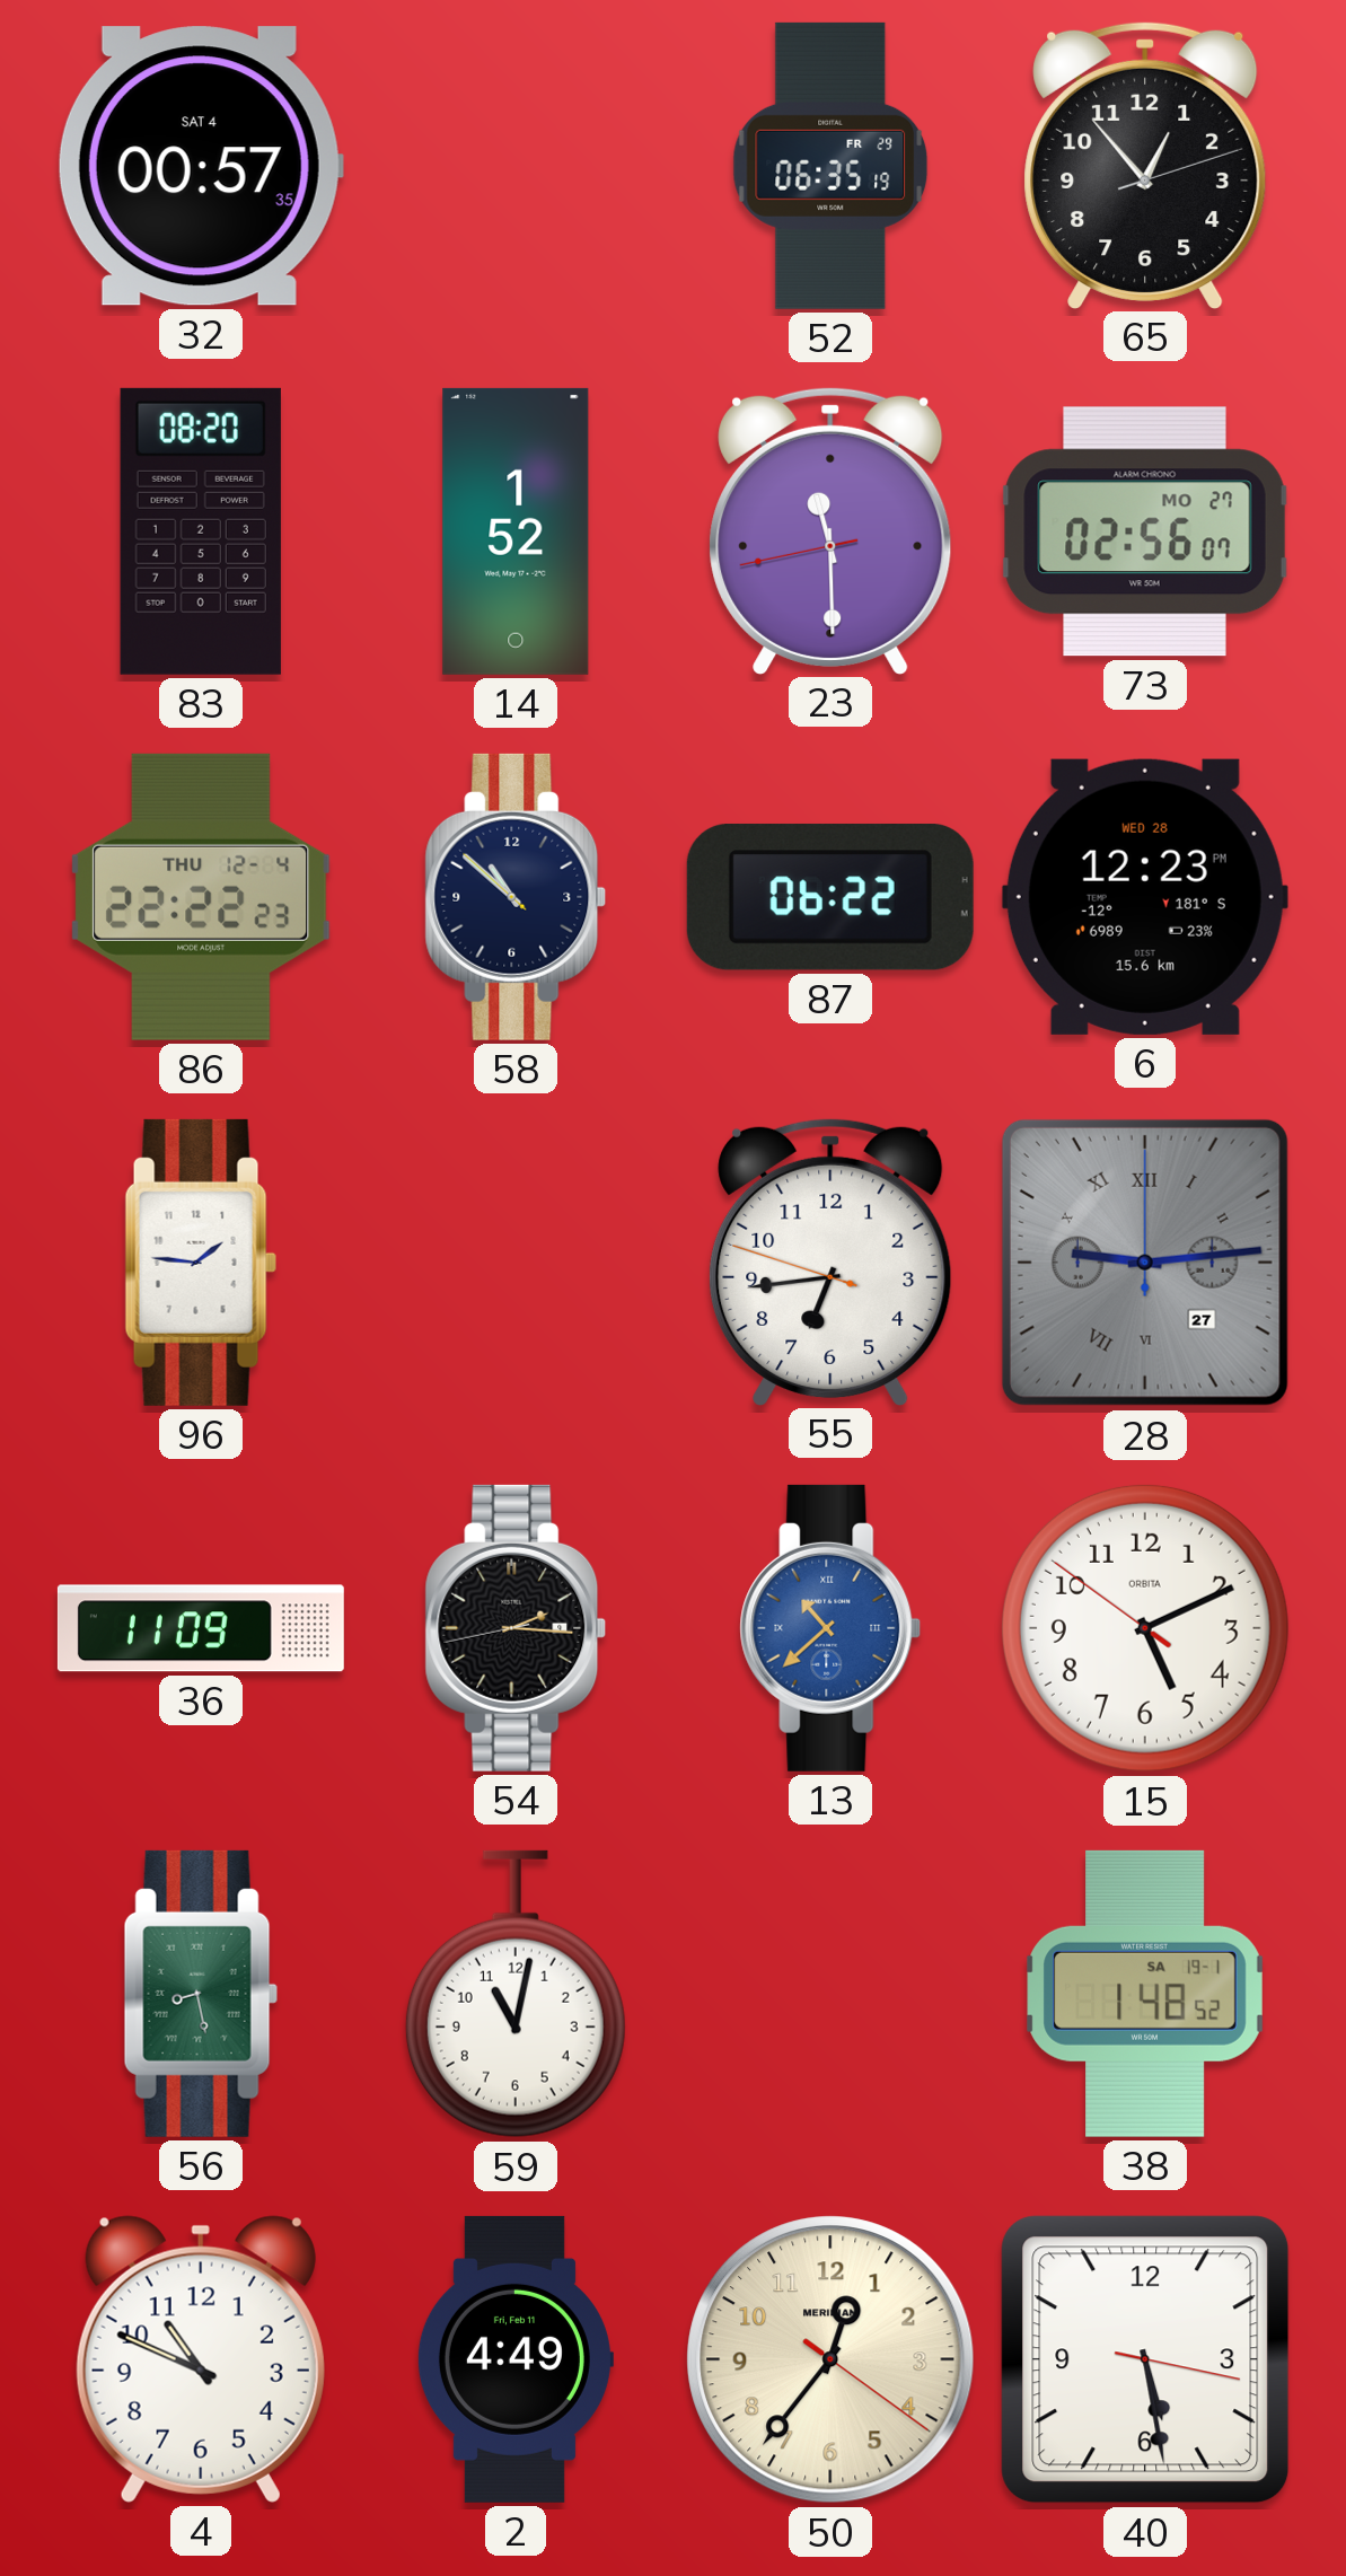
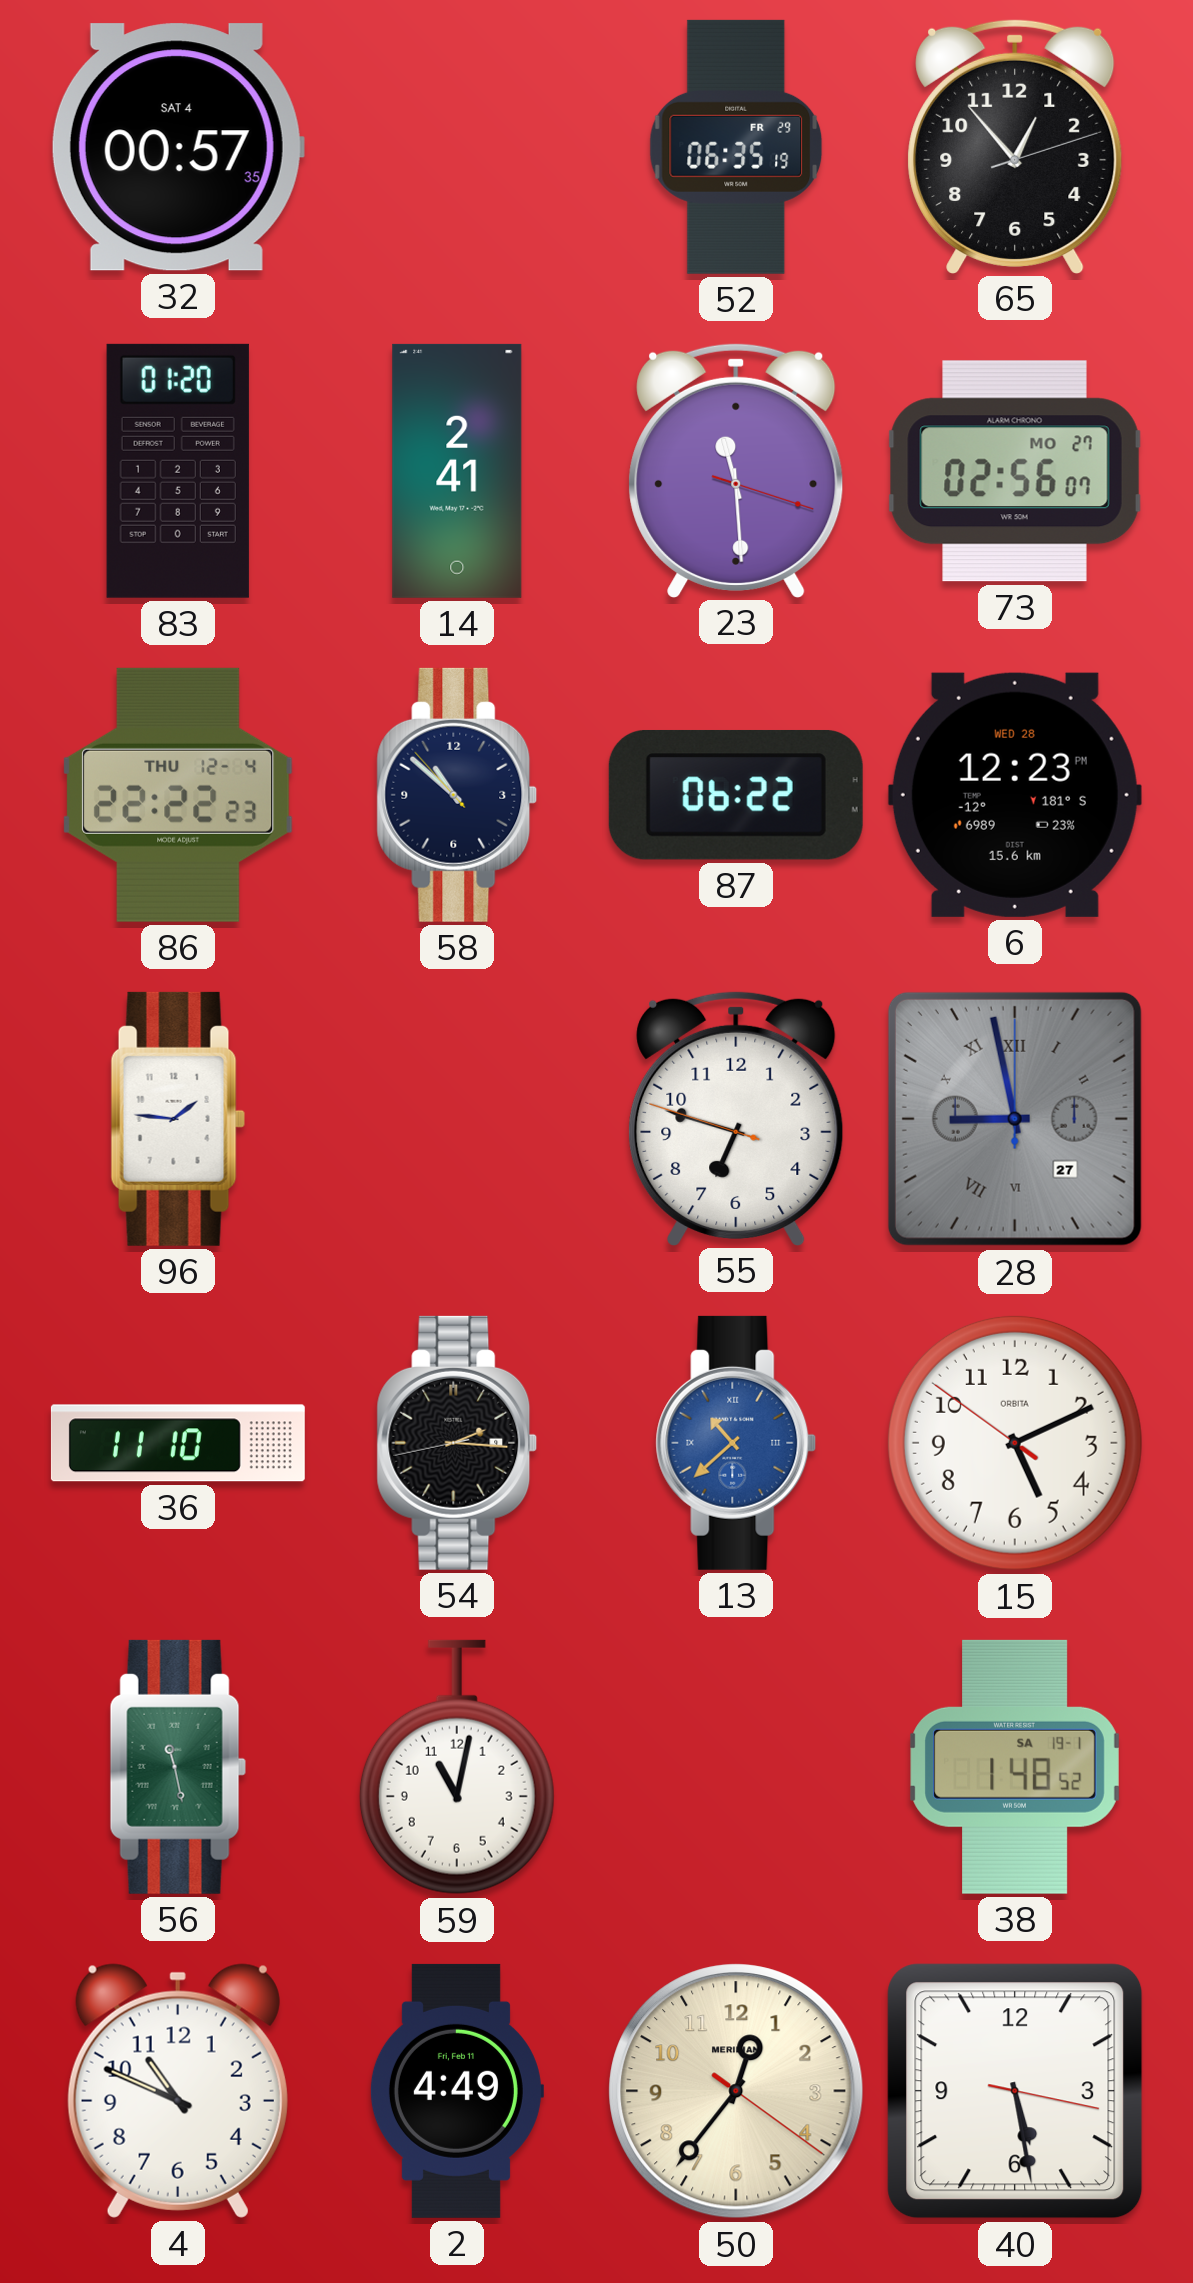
83: 08:20 -> 01:20
14: 1:52 -> 2:41
23: 11:29:43 -> 11:29:18
58: 10:51:52 -> 10:51:53
55: 6:43 -> 6:47
28: 9:14 -> 8:58
36: 11:09 -> 11:10
56: 8:28 -> 11:28
